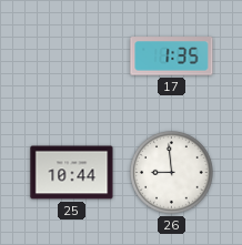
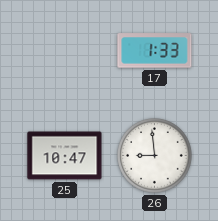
17: 1:35 -> 1:33
25: 10:44 -> 10:47
